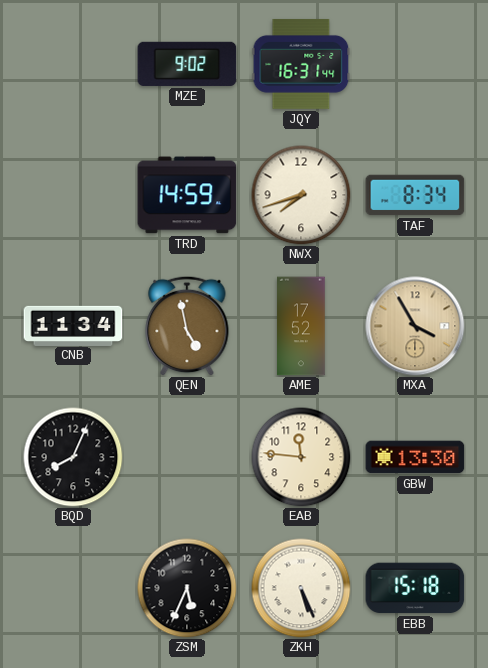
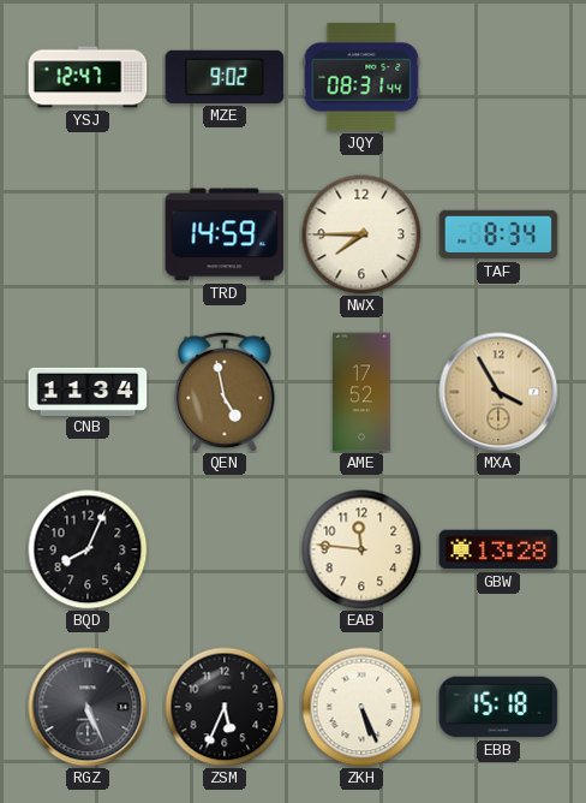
YSJ: none -> 12:47
JQY: 16:31 -> 08:31
NWX: 7:42 -> 7:45
GBW: 13:30 -> 13:28
RGZ: none -> 5:26
